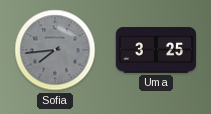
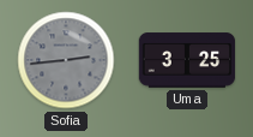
Sofia: 7:44 -> 2:44
